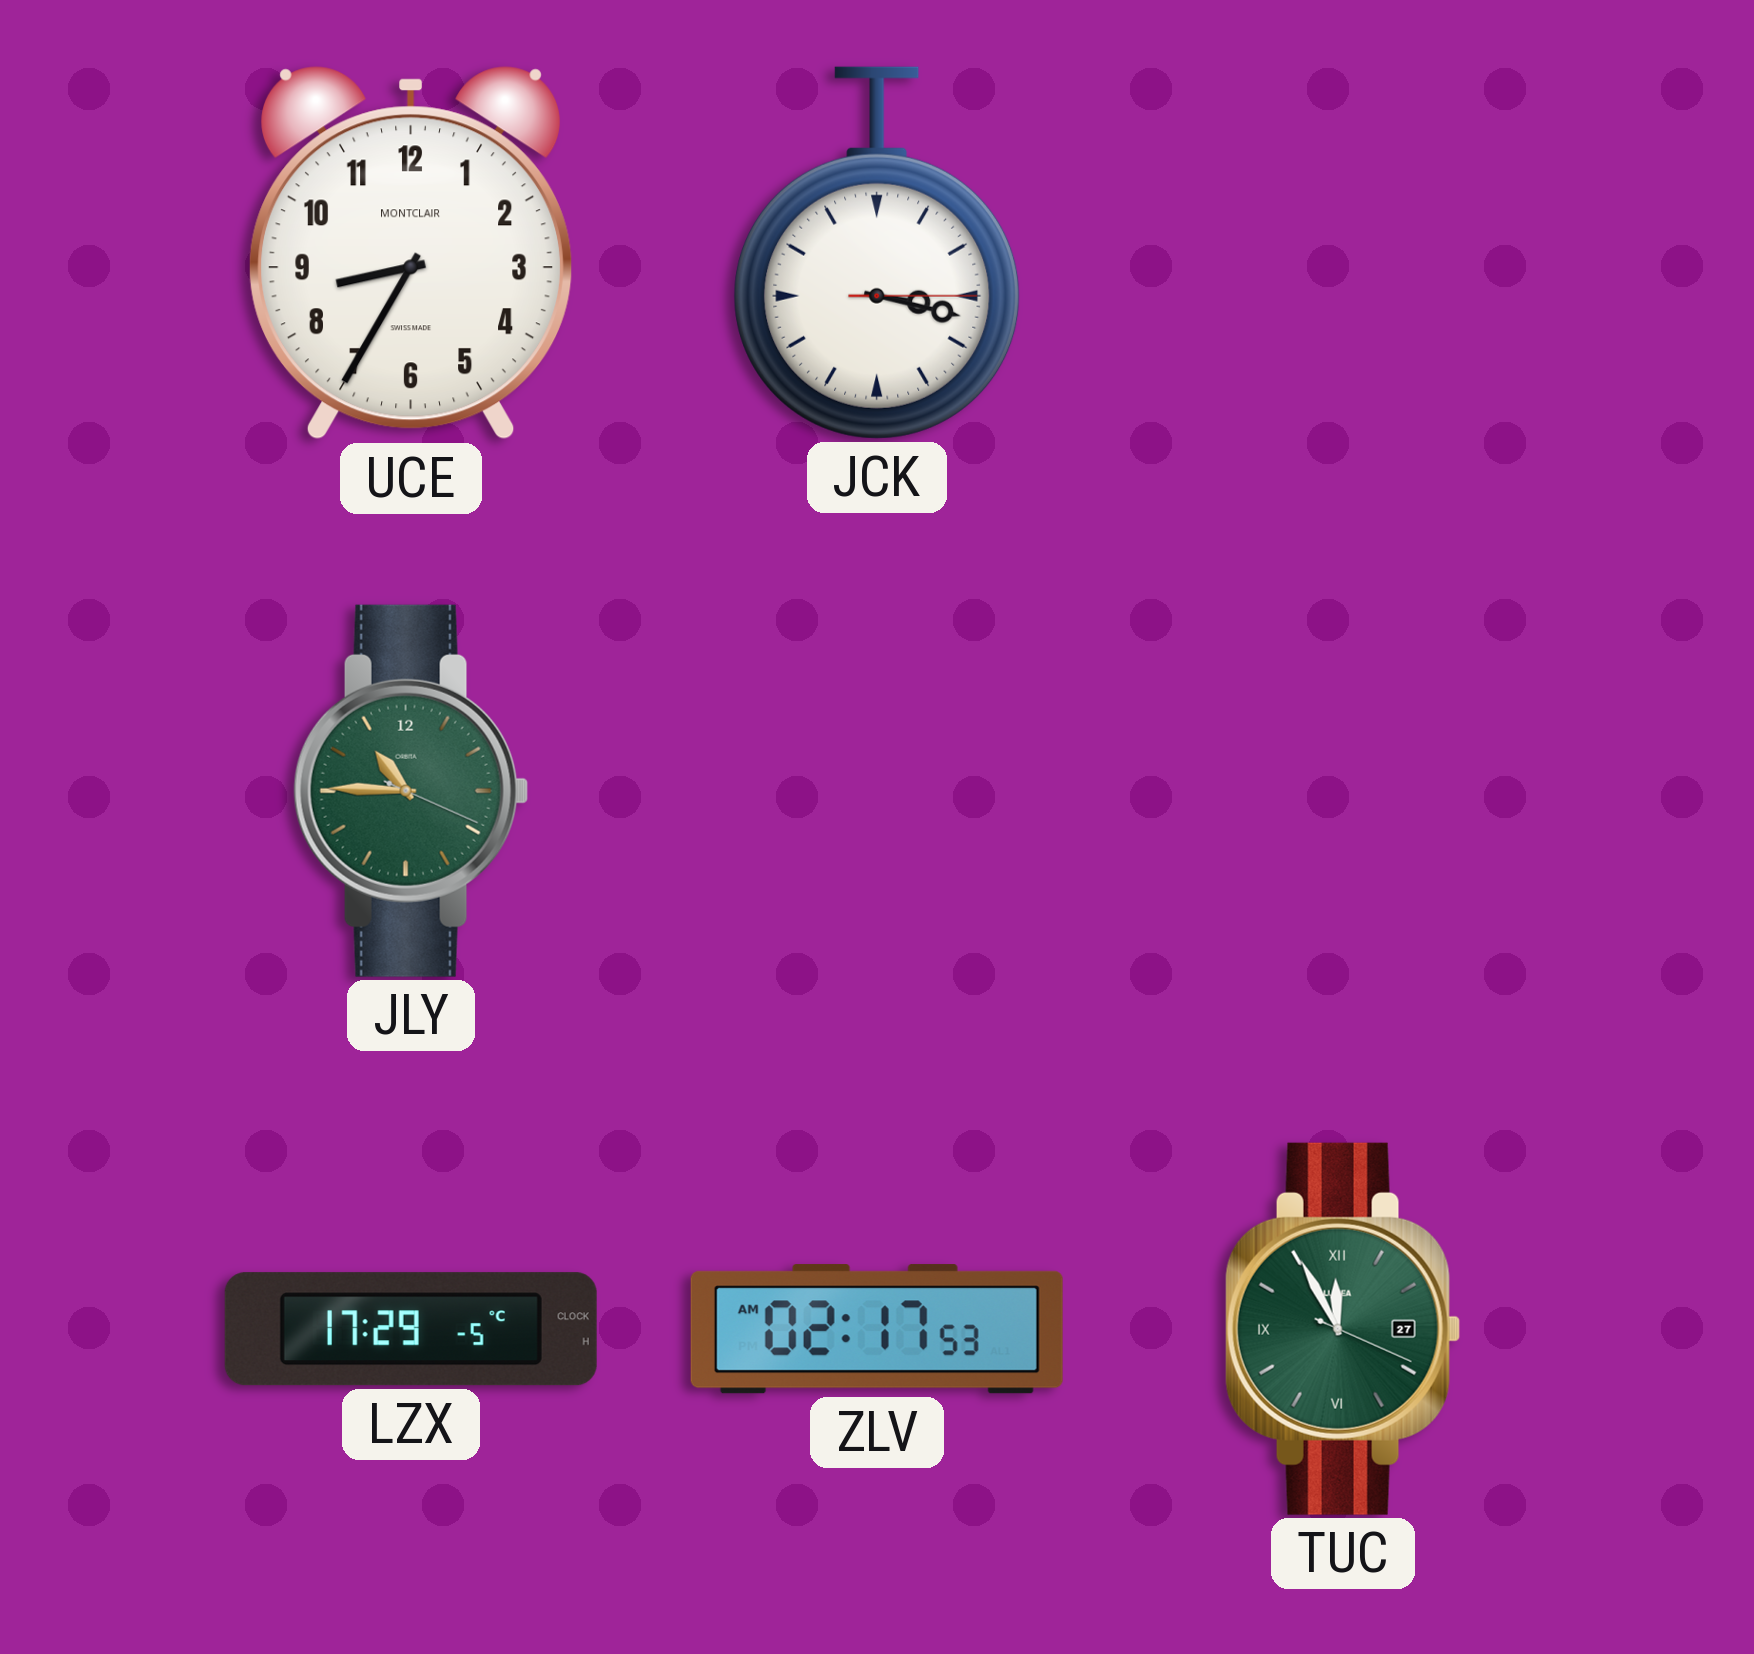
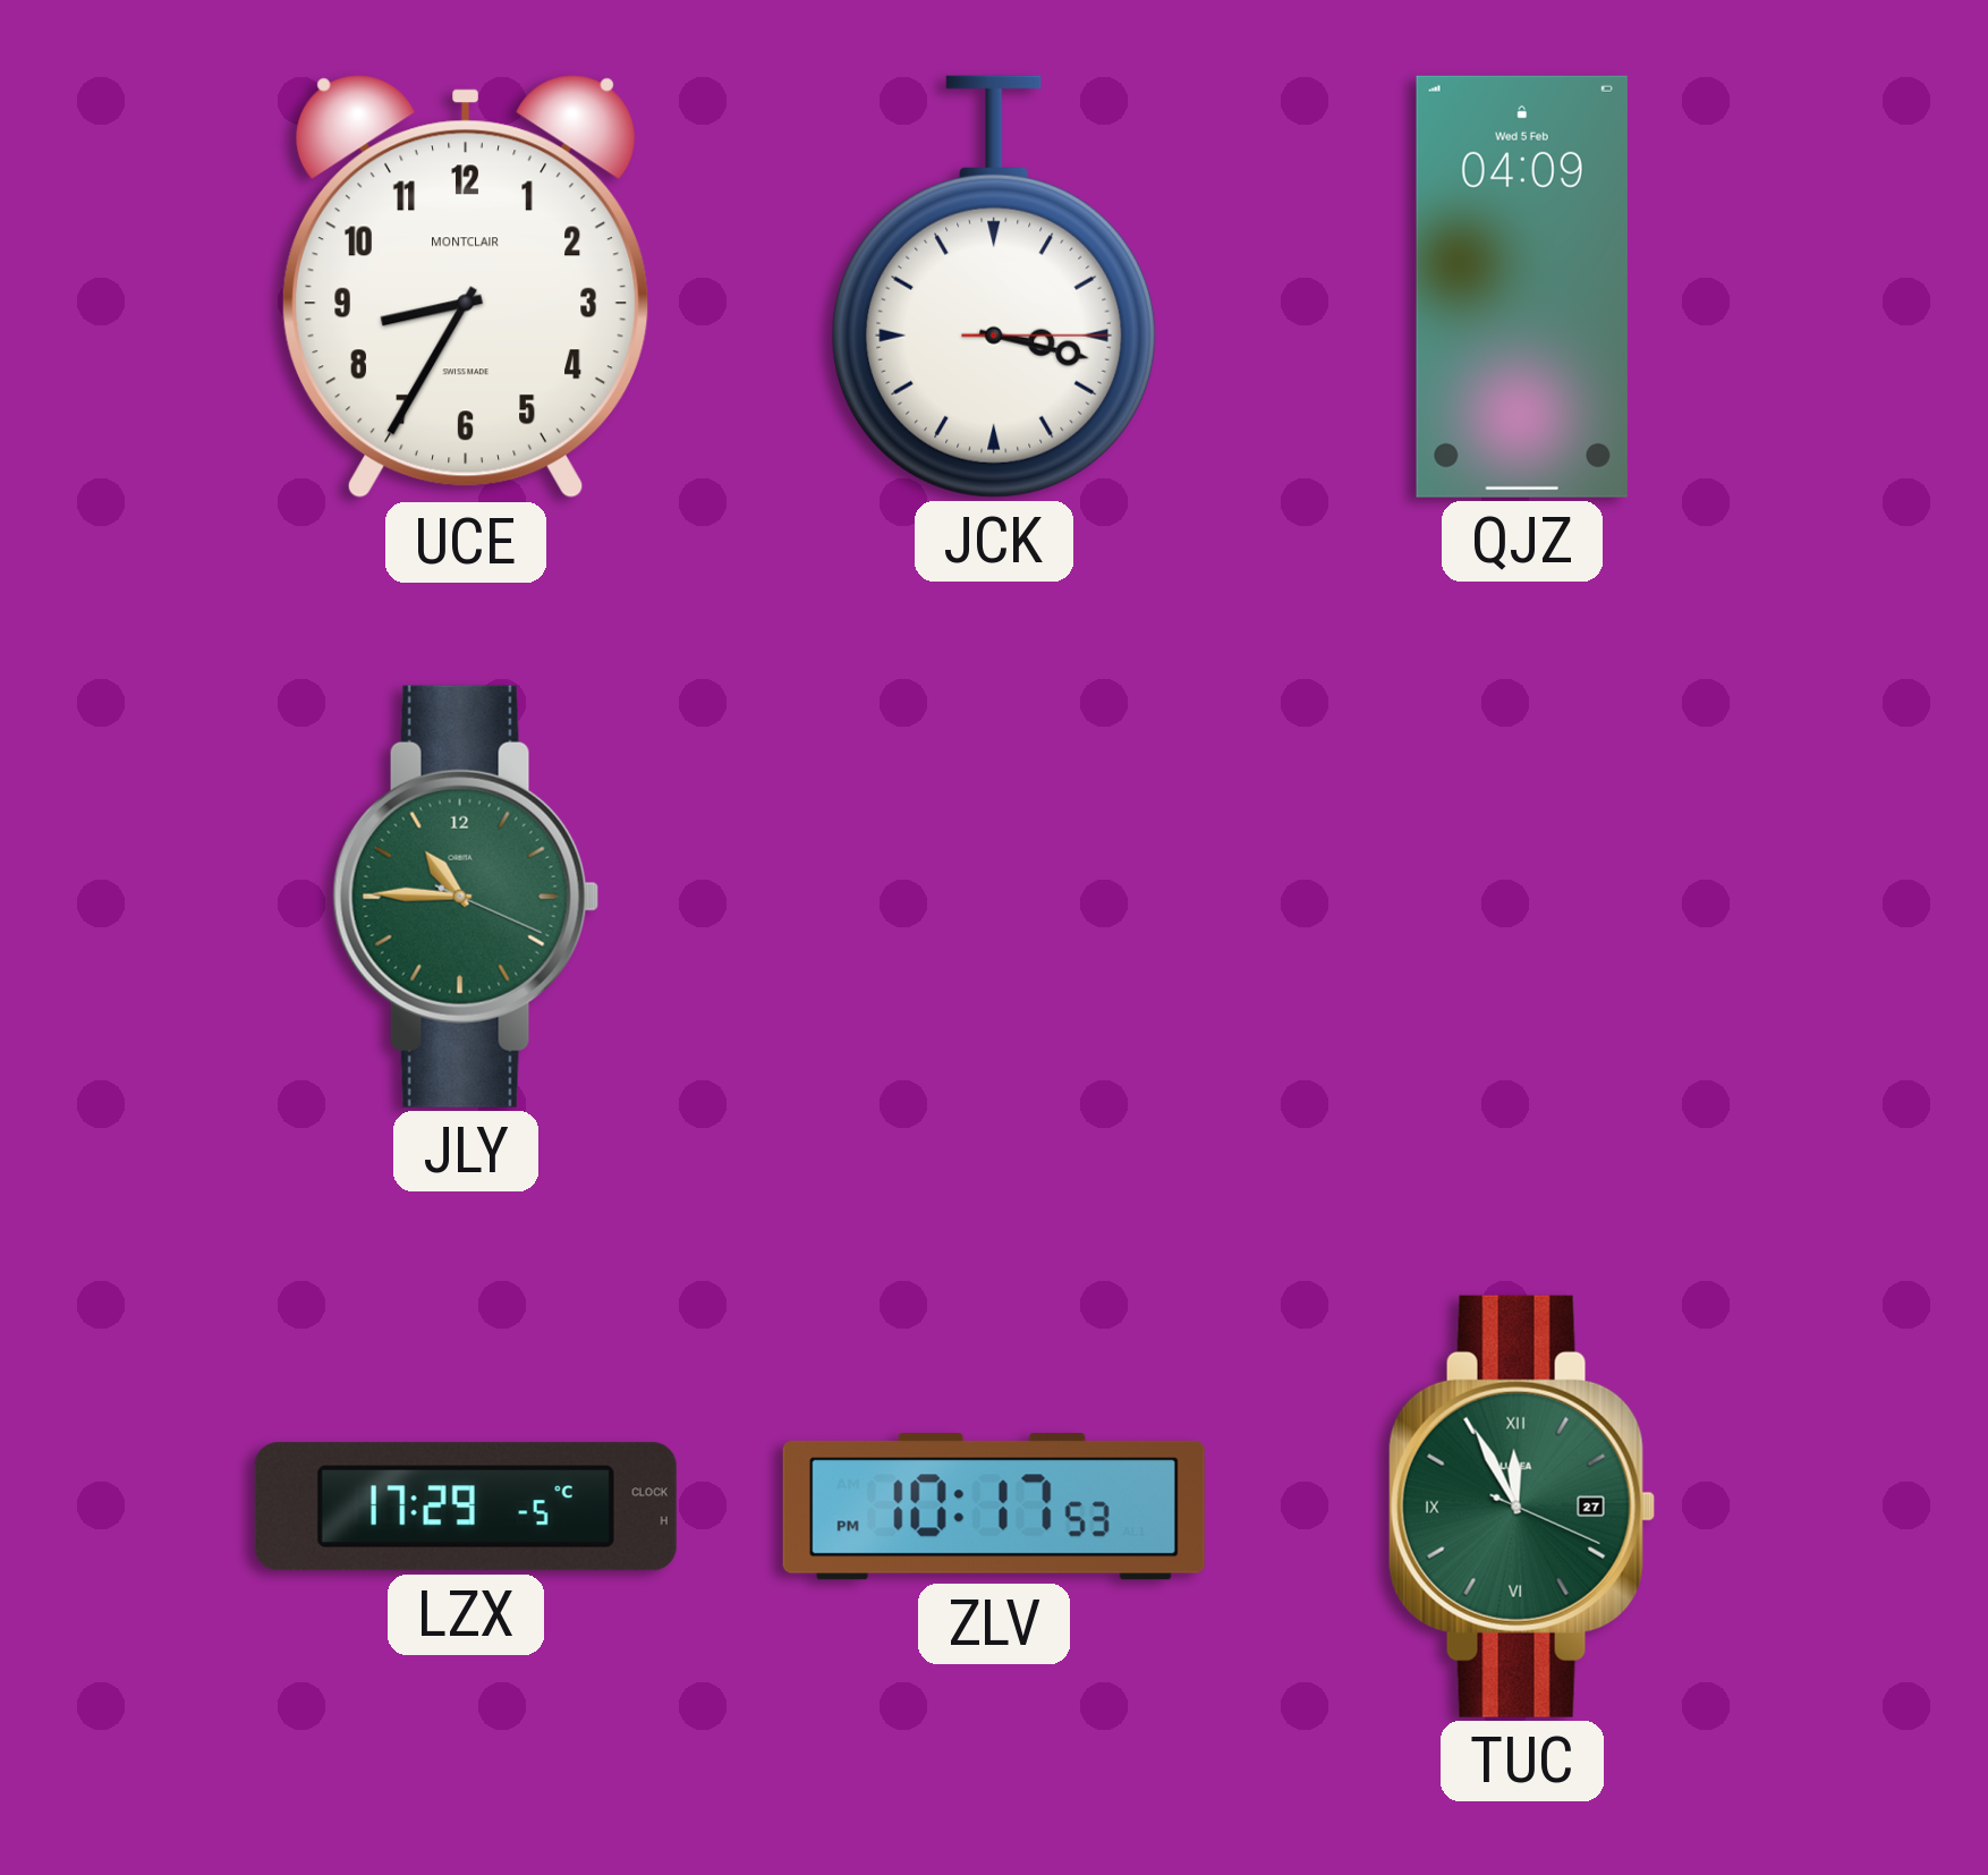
QJZ: none -> 04:09
ZLV: 02:17 -> 10:17
